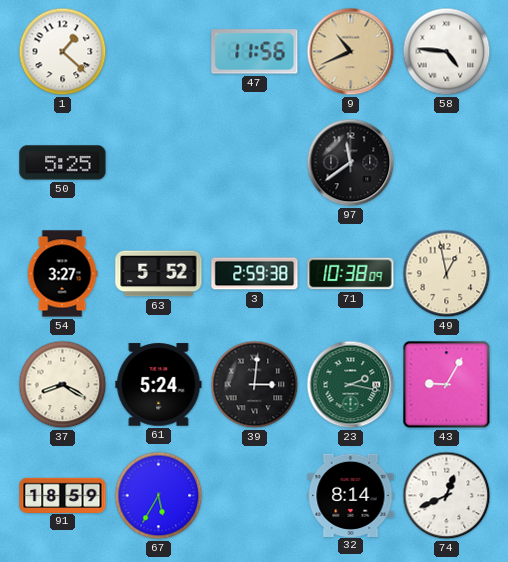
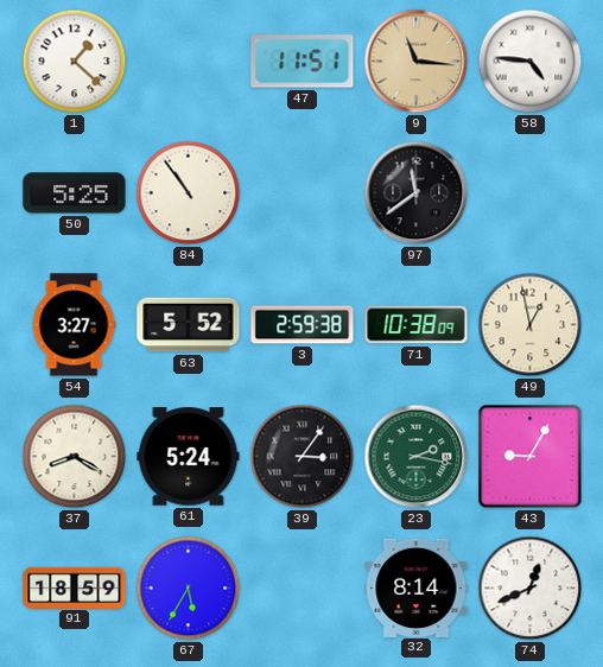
47: 11:56 -> 11:51
9: 10:41 -> 11:16
84: none -> 10:54
39: 3:01 -> 3:06
